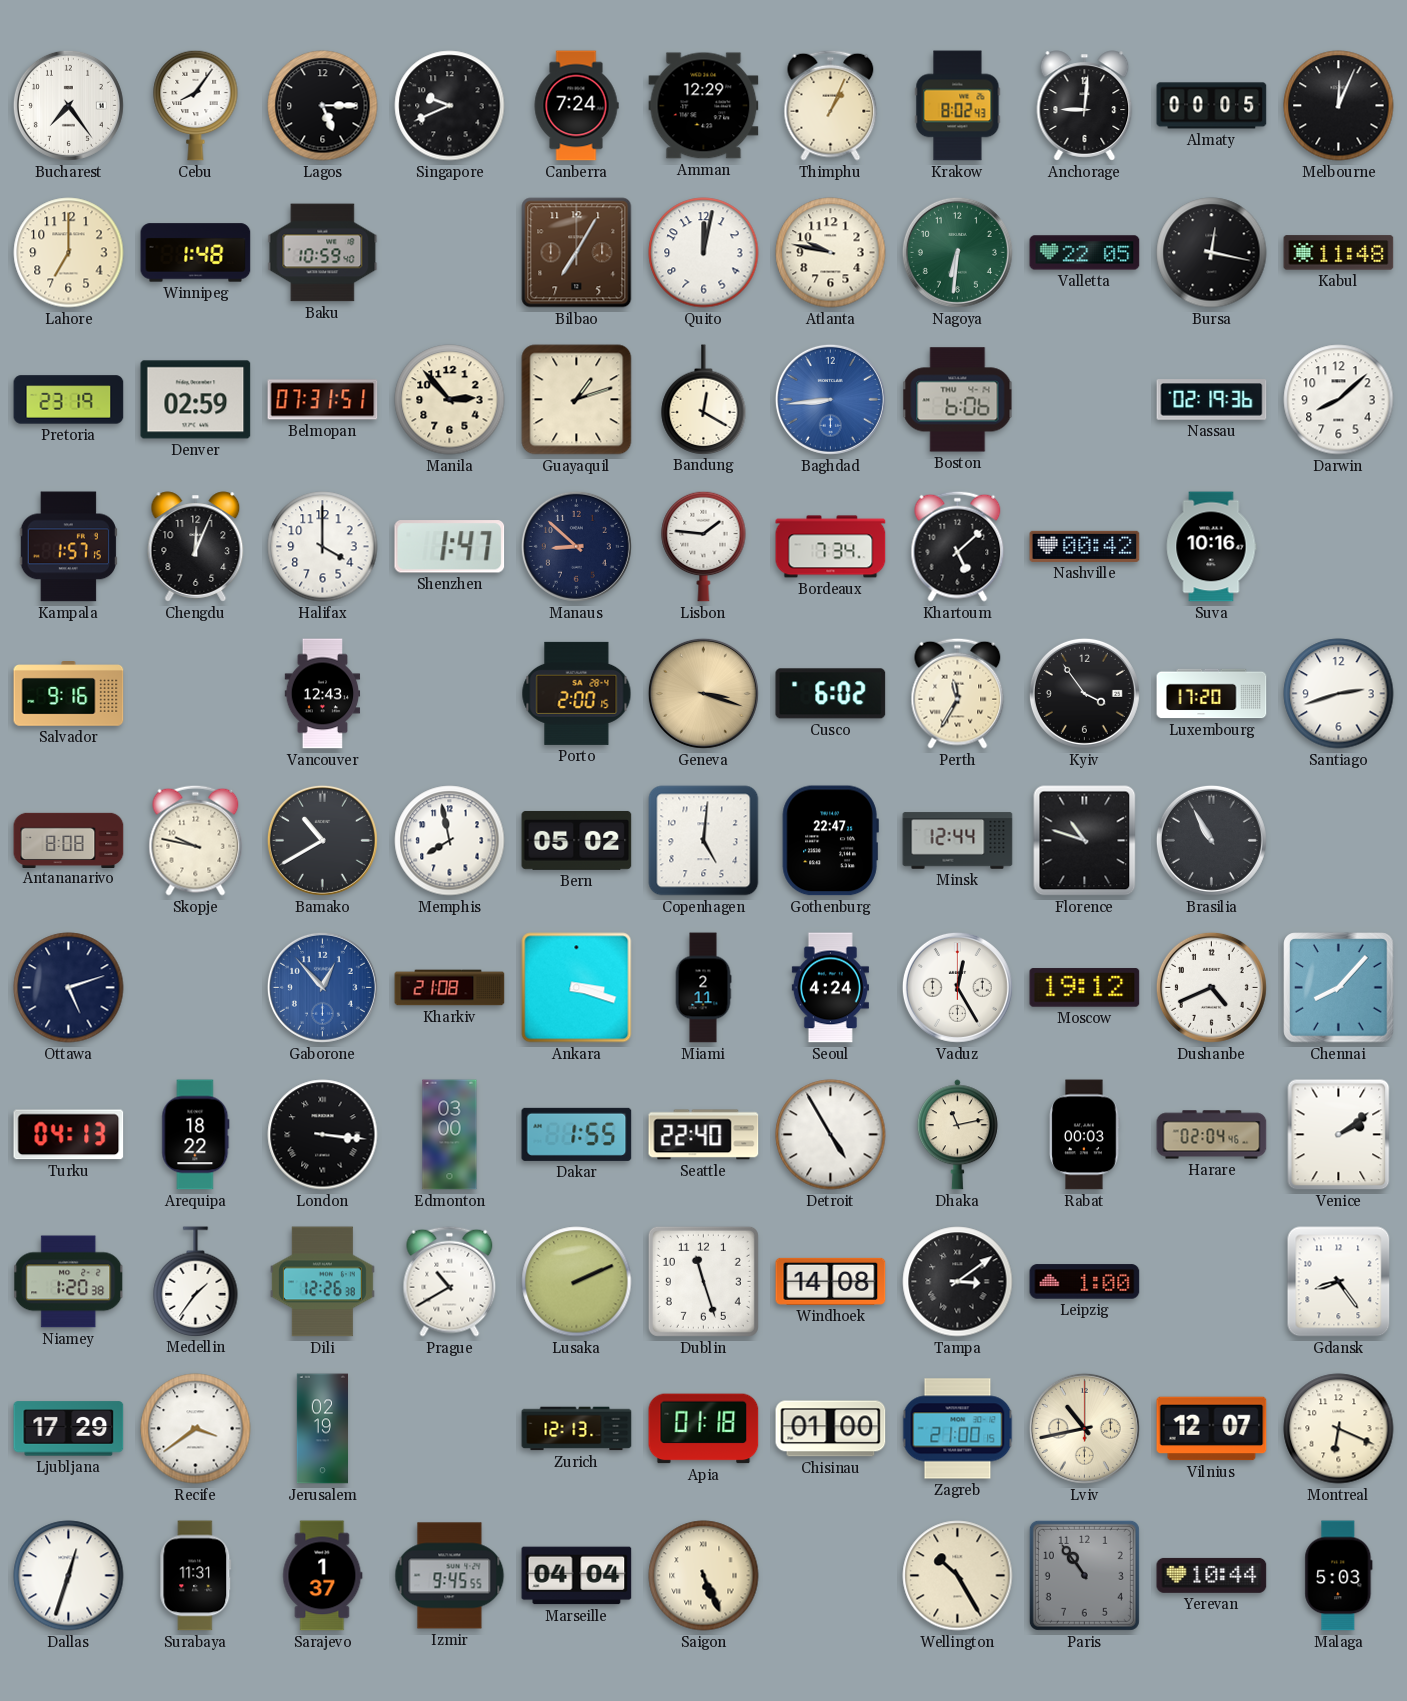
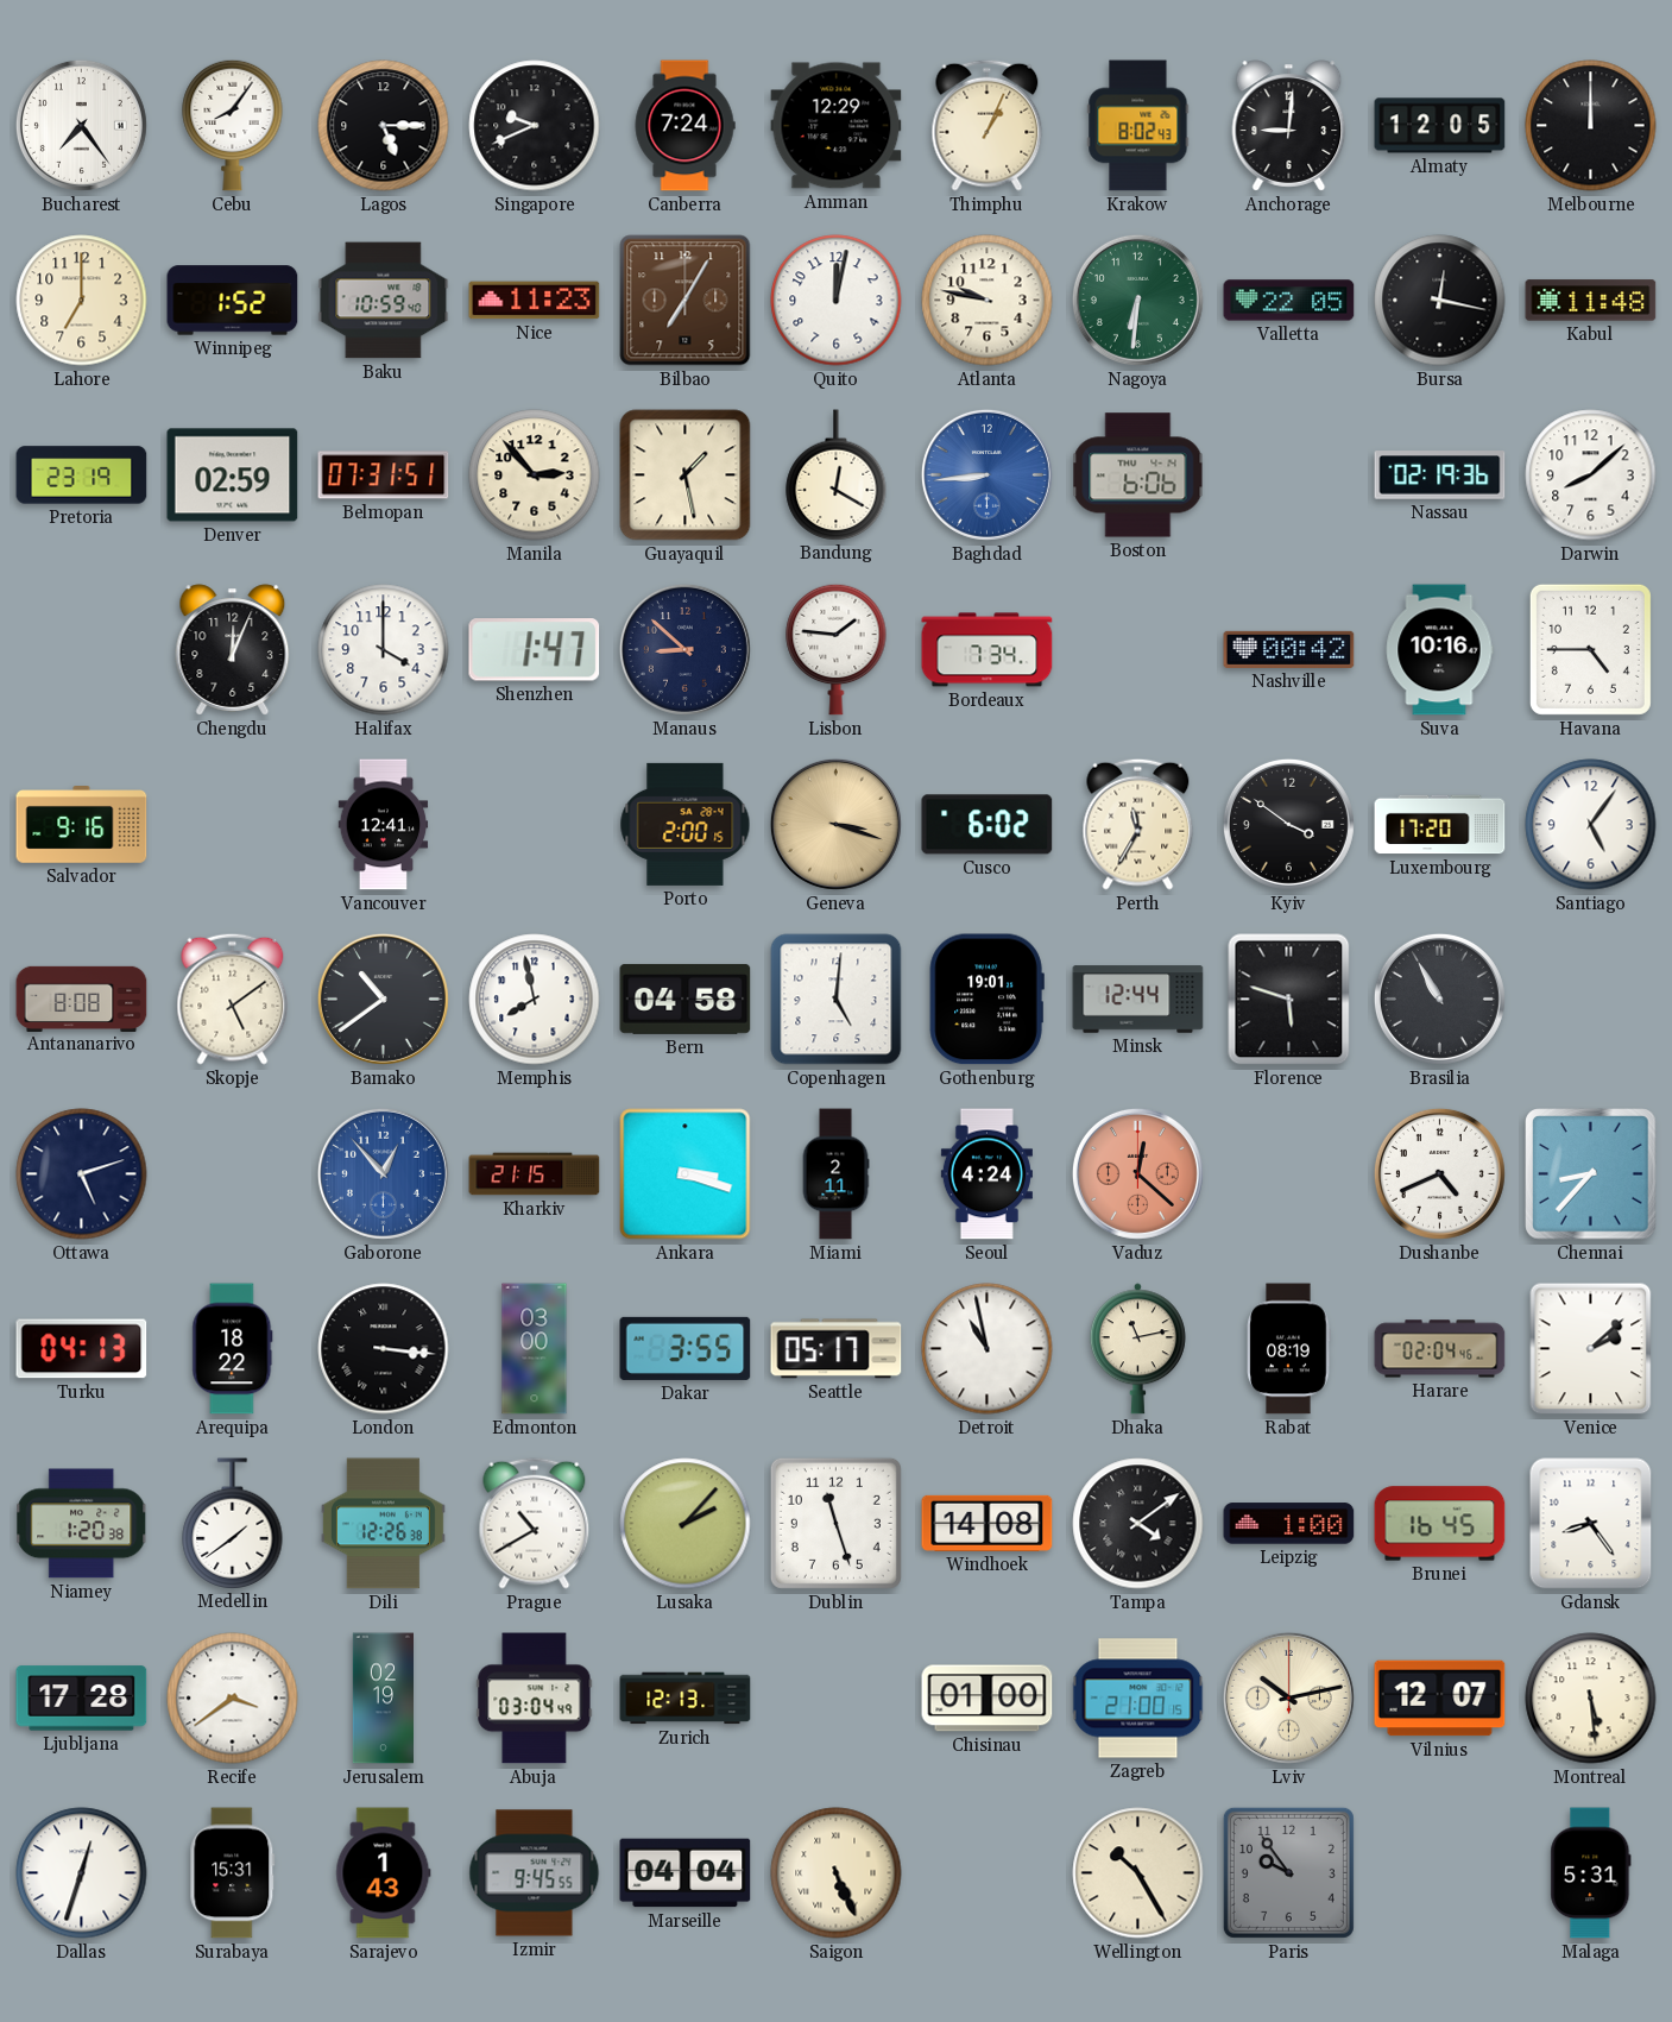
Almaty: 00:05 -> 12:05
Melbourne: 12:04 -> 12:00
Winnipeg: 1:48 -> 1:52
Nice: none -> 11:23
Guayaquil: 1:12 -> 1:28
Kampala: 1:57 -> none
Khartoum: 5:08 -> none
Havana: none -> 4:45
Vancouver: 12:43 -> 12:41
Kyiv: 3:54 -> 3:51
Santiago: 2:42 -> 5:06
Skopje: 9:47 -> 5:09
Bamako: 10:40 -> 10:39
Bern: 05:02 -> 04:58
Gothenburg: 22:47 -> 19:01
Florence: 10:48 -> 5:48
Kharkiv: 21:08 -> 21:15
Vaduz: 12:25 -> 12:22
Vaduz dial: white -> salmon
Moscow: 19:12 -> none
Chennai: 8:07 -> 8:37
Dakar: 1:55 -> 3:55
Seattle: 22:40 -> 05:17
Detroit: 4:55 -> 10:58
Rabat: 00:03 -> 08:19
Venice: 2:09 -> 2:08
Medellin: 1:36 -> 1:39
Lusaka: 2:11 -> 2:07
Tampa: 3:09 -> 4:09
Brunei: none -> 16:45
Ljubljana: 17:29 -> 17:28
Abuja: none -> 03:04
Apia: 01:18 -> none
Lviv: 10:43 -> 10:13
Montreal: 6:19 -> 5:29
Surabaya: 11:31 -> 15:31
Sarajevo: 1:37 -> 1:43
Paris: 10:54 -> 9:54
Yerevan: 10:44 -> none
Malaga: 5:03 -> 5:31
